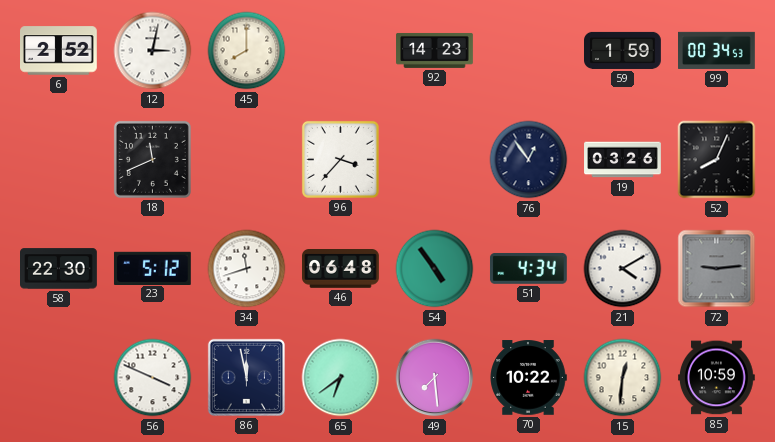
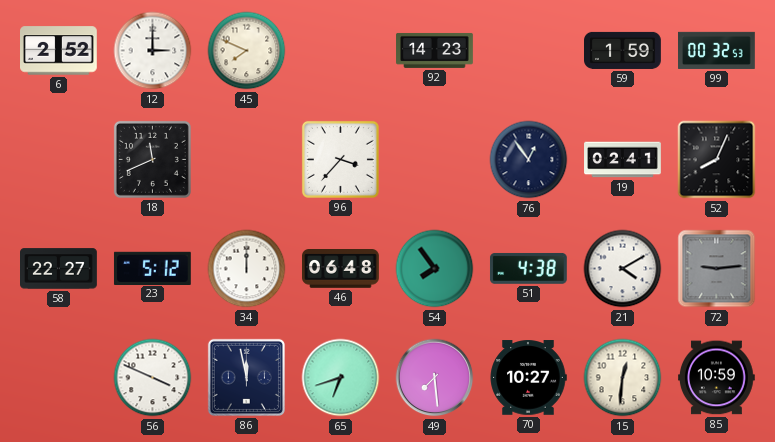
12: 3:02 -> 3:00
45: 8:00 -> 7:49
99: 00:34 -> 00:32
19: 03:26 -> 02:41
58: 22:30 -> 22:27
34: 11:42 -> 12:00
54: 4:54 -> 7:54
51: 4:34 -> 4:38
65: 6:39 -> 6:42
70: 10:22 -> 10:27
